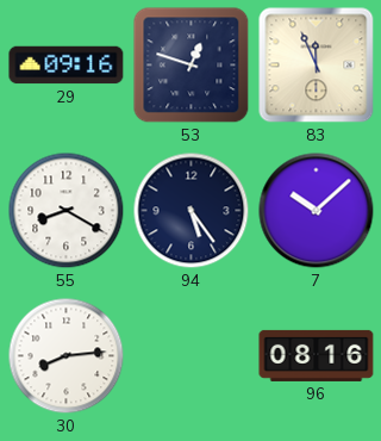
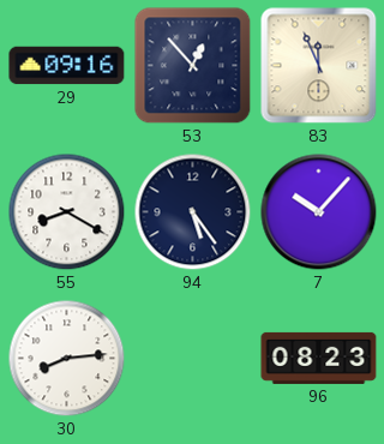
53: 12:48 -> 12:53
7: 10:08 -> 10:07
96: 08:16 -> 08:23
